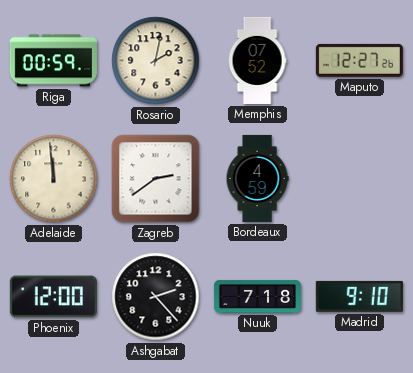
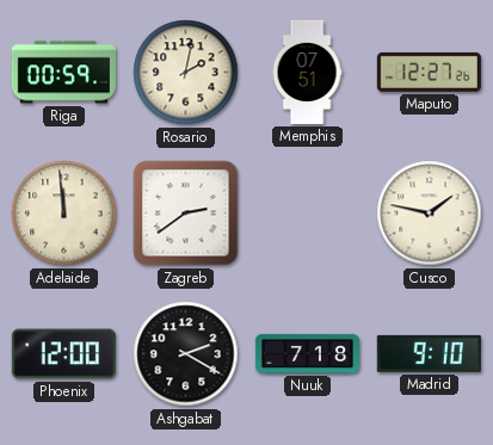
Memphis: 07:52 -> 07:51
Bordeaux: 4:59 -> none
Cusco: none -> 1:47
Ashgabat: 2:23 -> 2:20
